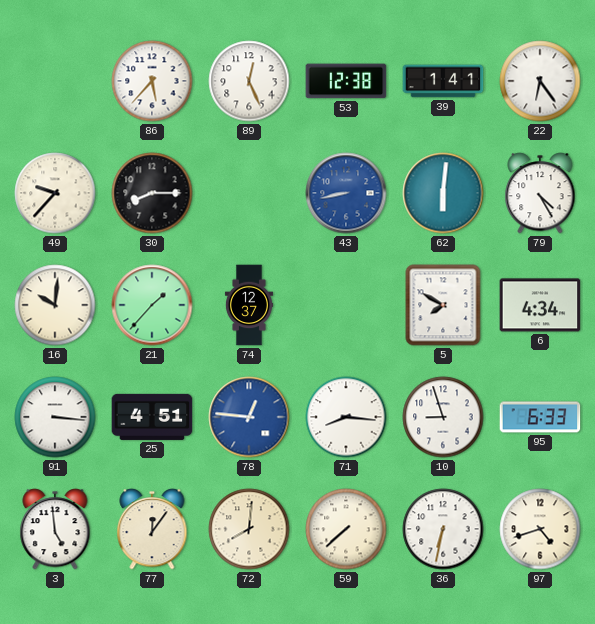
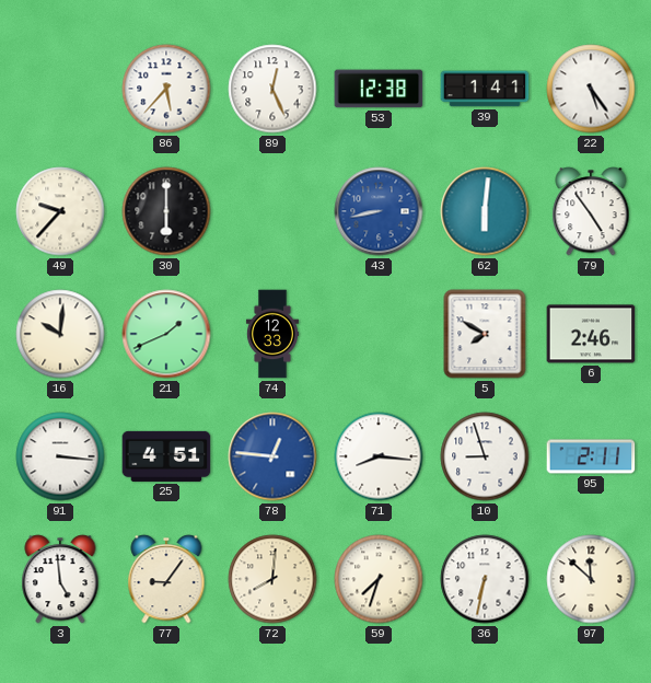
22: 6:24 -> 5:24
30: 8:15 -> 6:00
79: 4:25 -> 4:54
21: 1:37 -> 1:41
74: 12:37 -> 12:33
6: 4:34 -> 2:46
95: 6:33 -> 2:11
77: 12:06 -> 9:06
59: 7:38 -> 7:33
97: 4:42 -> 11:52
